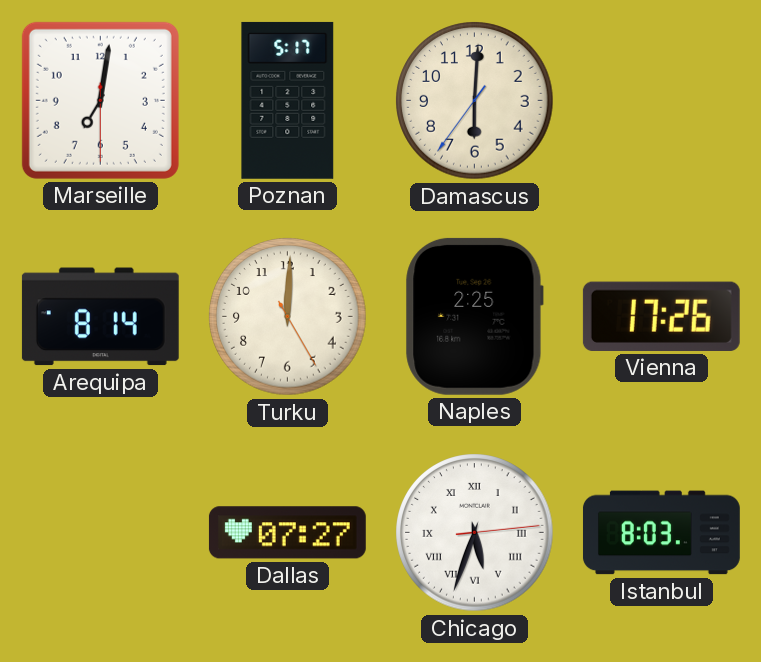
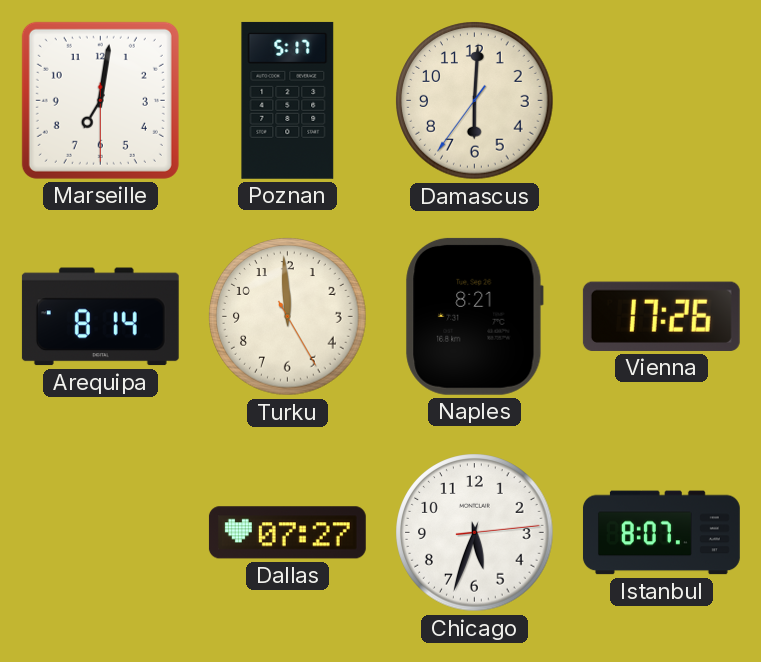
Turku: 12:00 -> 11:59
Naples: 2:25 -> 8:21
Chicago numerals: Roman -> Arabic
Istanbul: 8:03 -> 8:07
